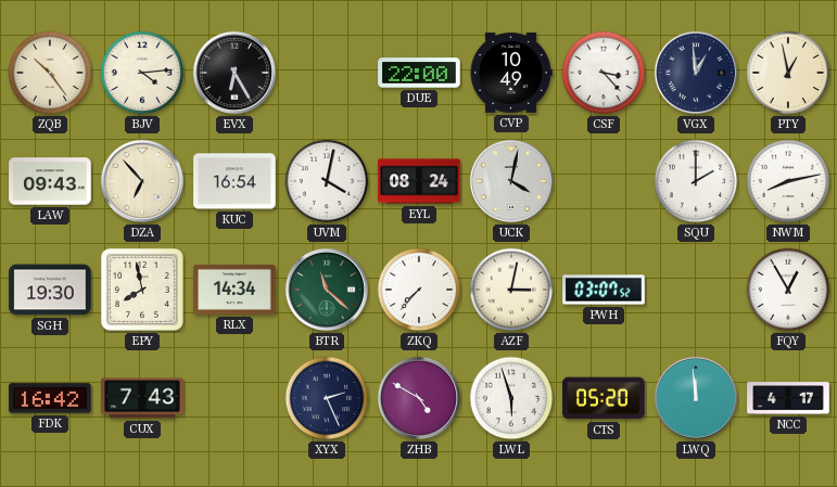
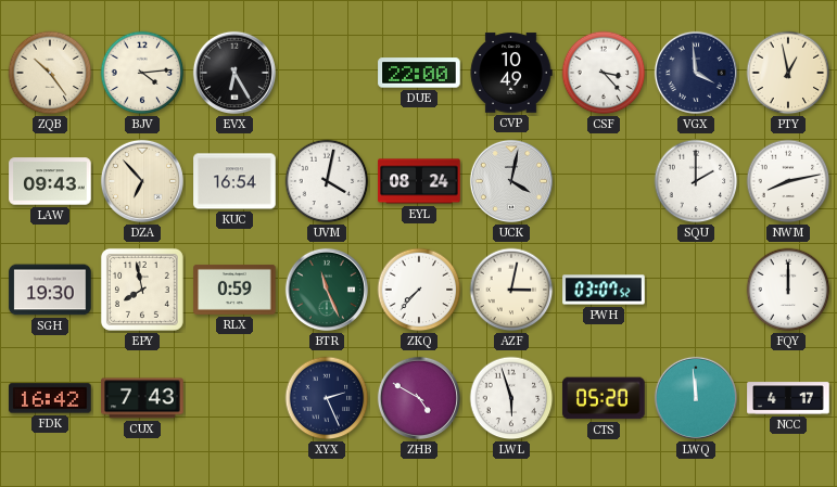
VGX: 12:59 -> 3:59
RLX: 14:34 -> 0:59
BTR: 11:22 -> 11:26
FQY: 12:55 -> 12:00
